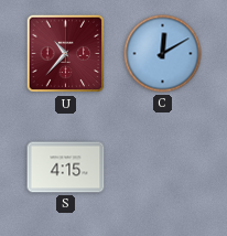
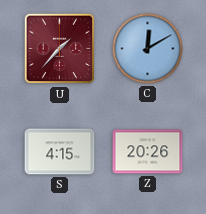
U: 10:37 -> 1:37
Z: none -> 20:26
